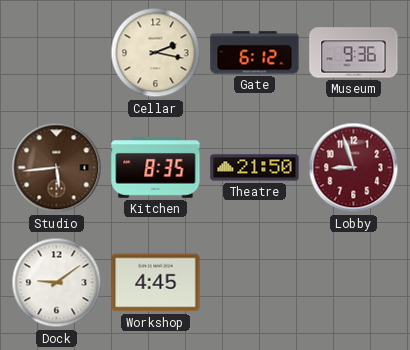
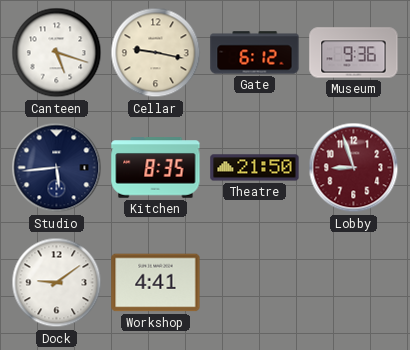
Canteen: none -> 5:18
Cellar: 2:17 -> 9:17
Studio dial: brown -> navy
Workshop: 4:45 -> 4:41
